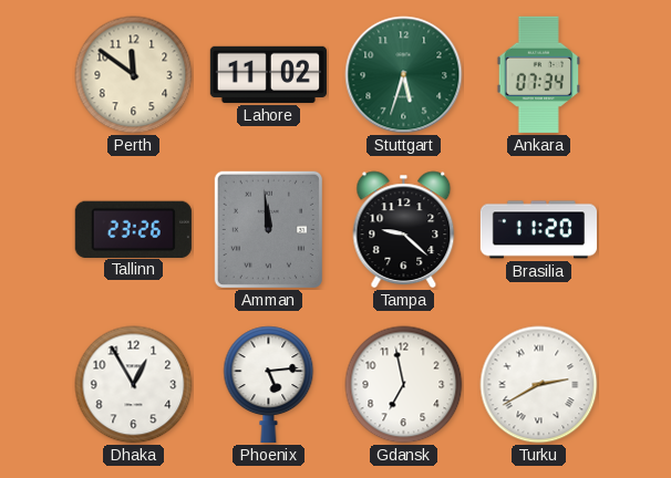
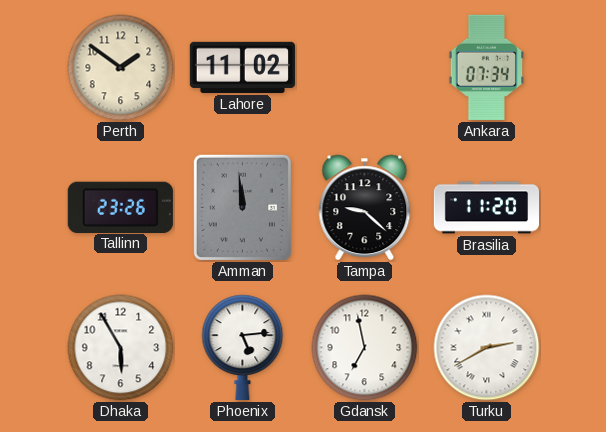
Perth: 11:51 -> 1:51
Stuttgart: 5:33 -> none
Dhaka: 12:55 -> 5:55
